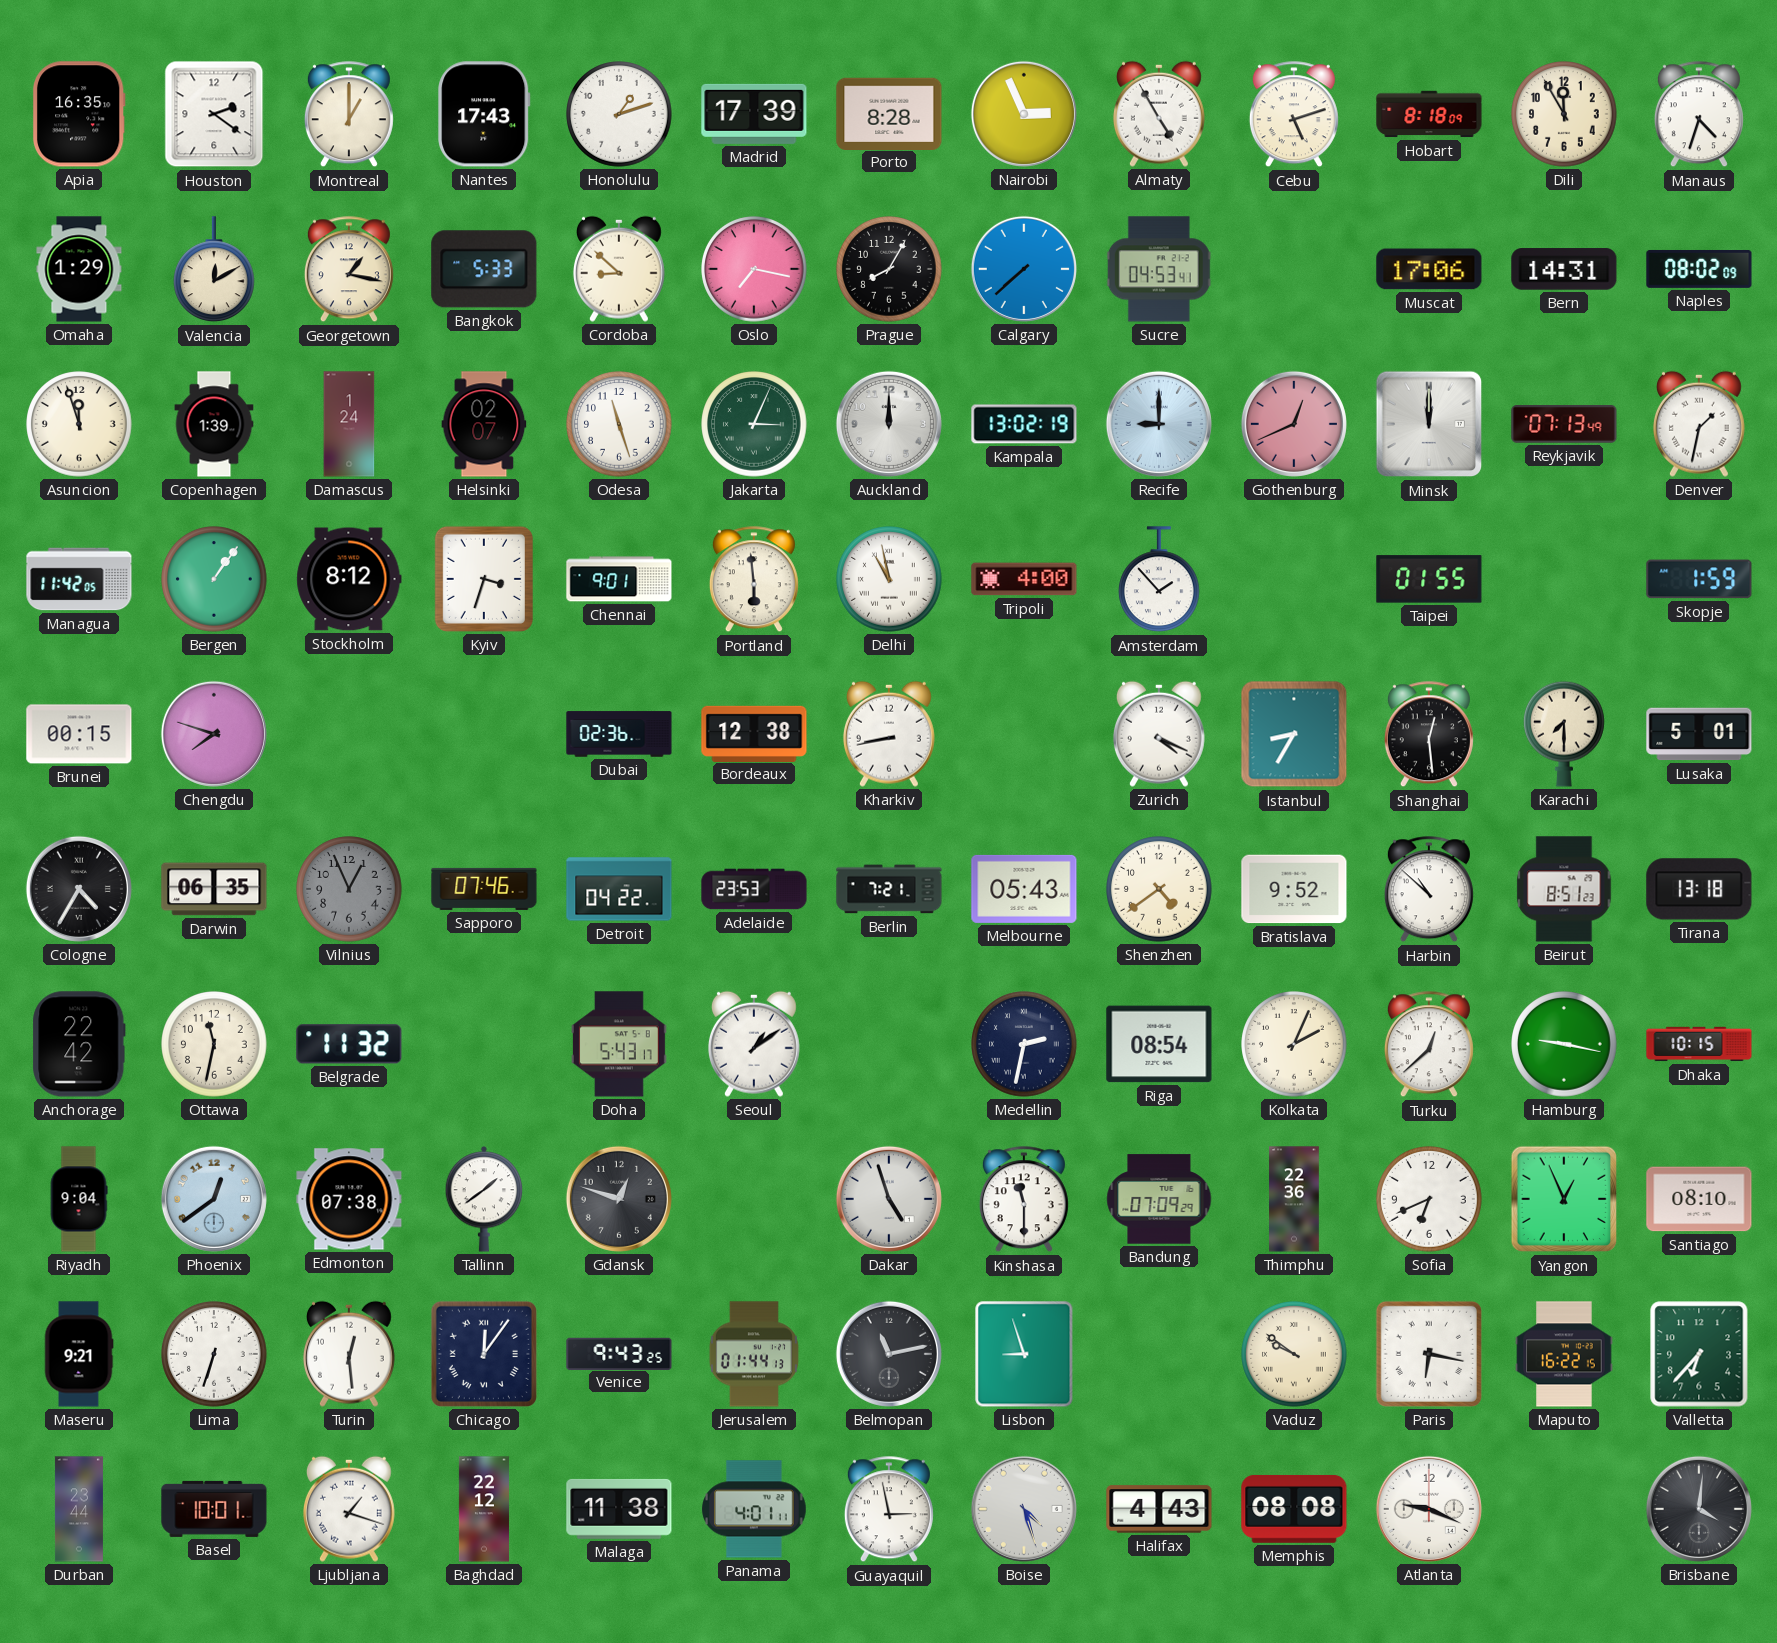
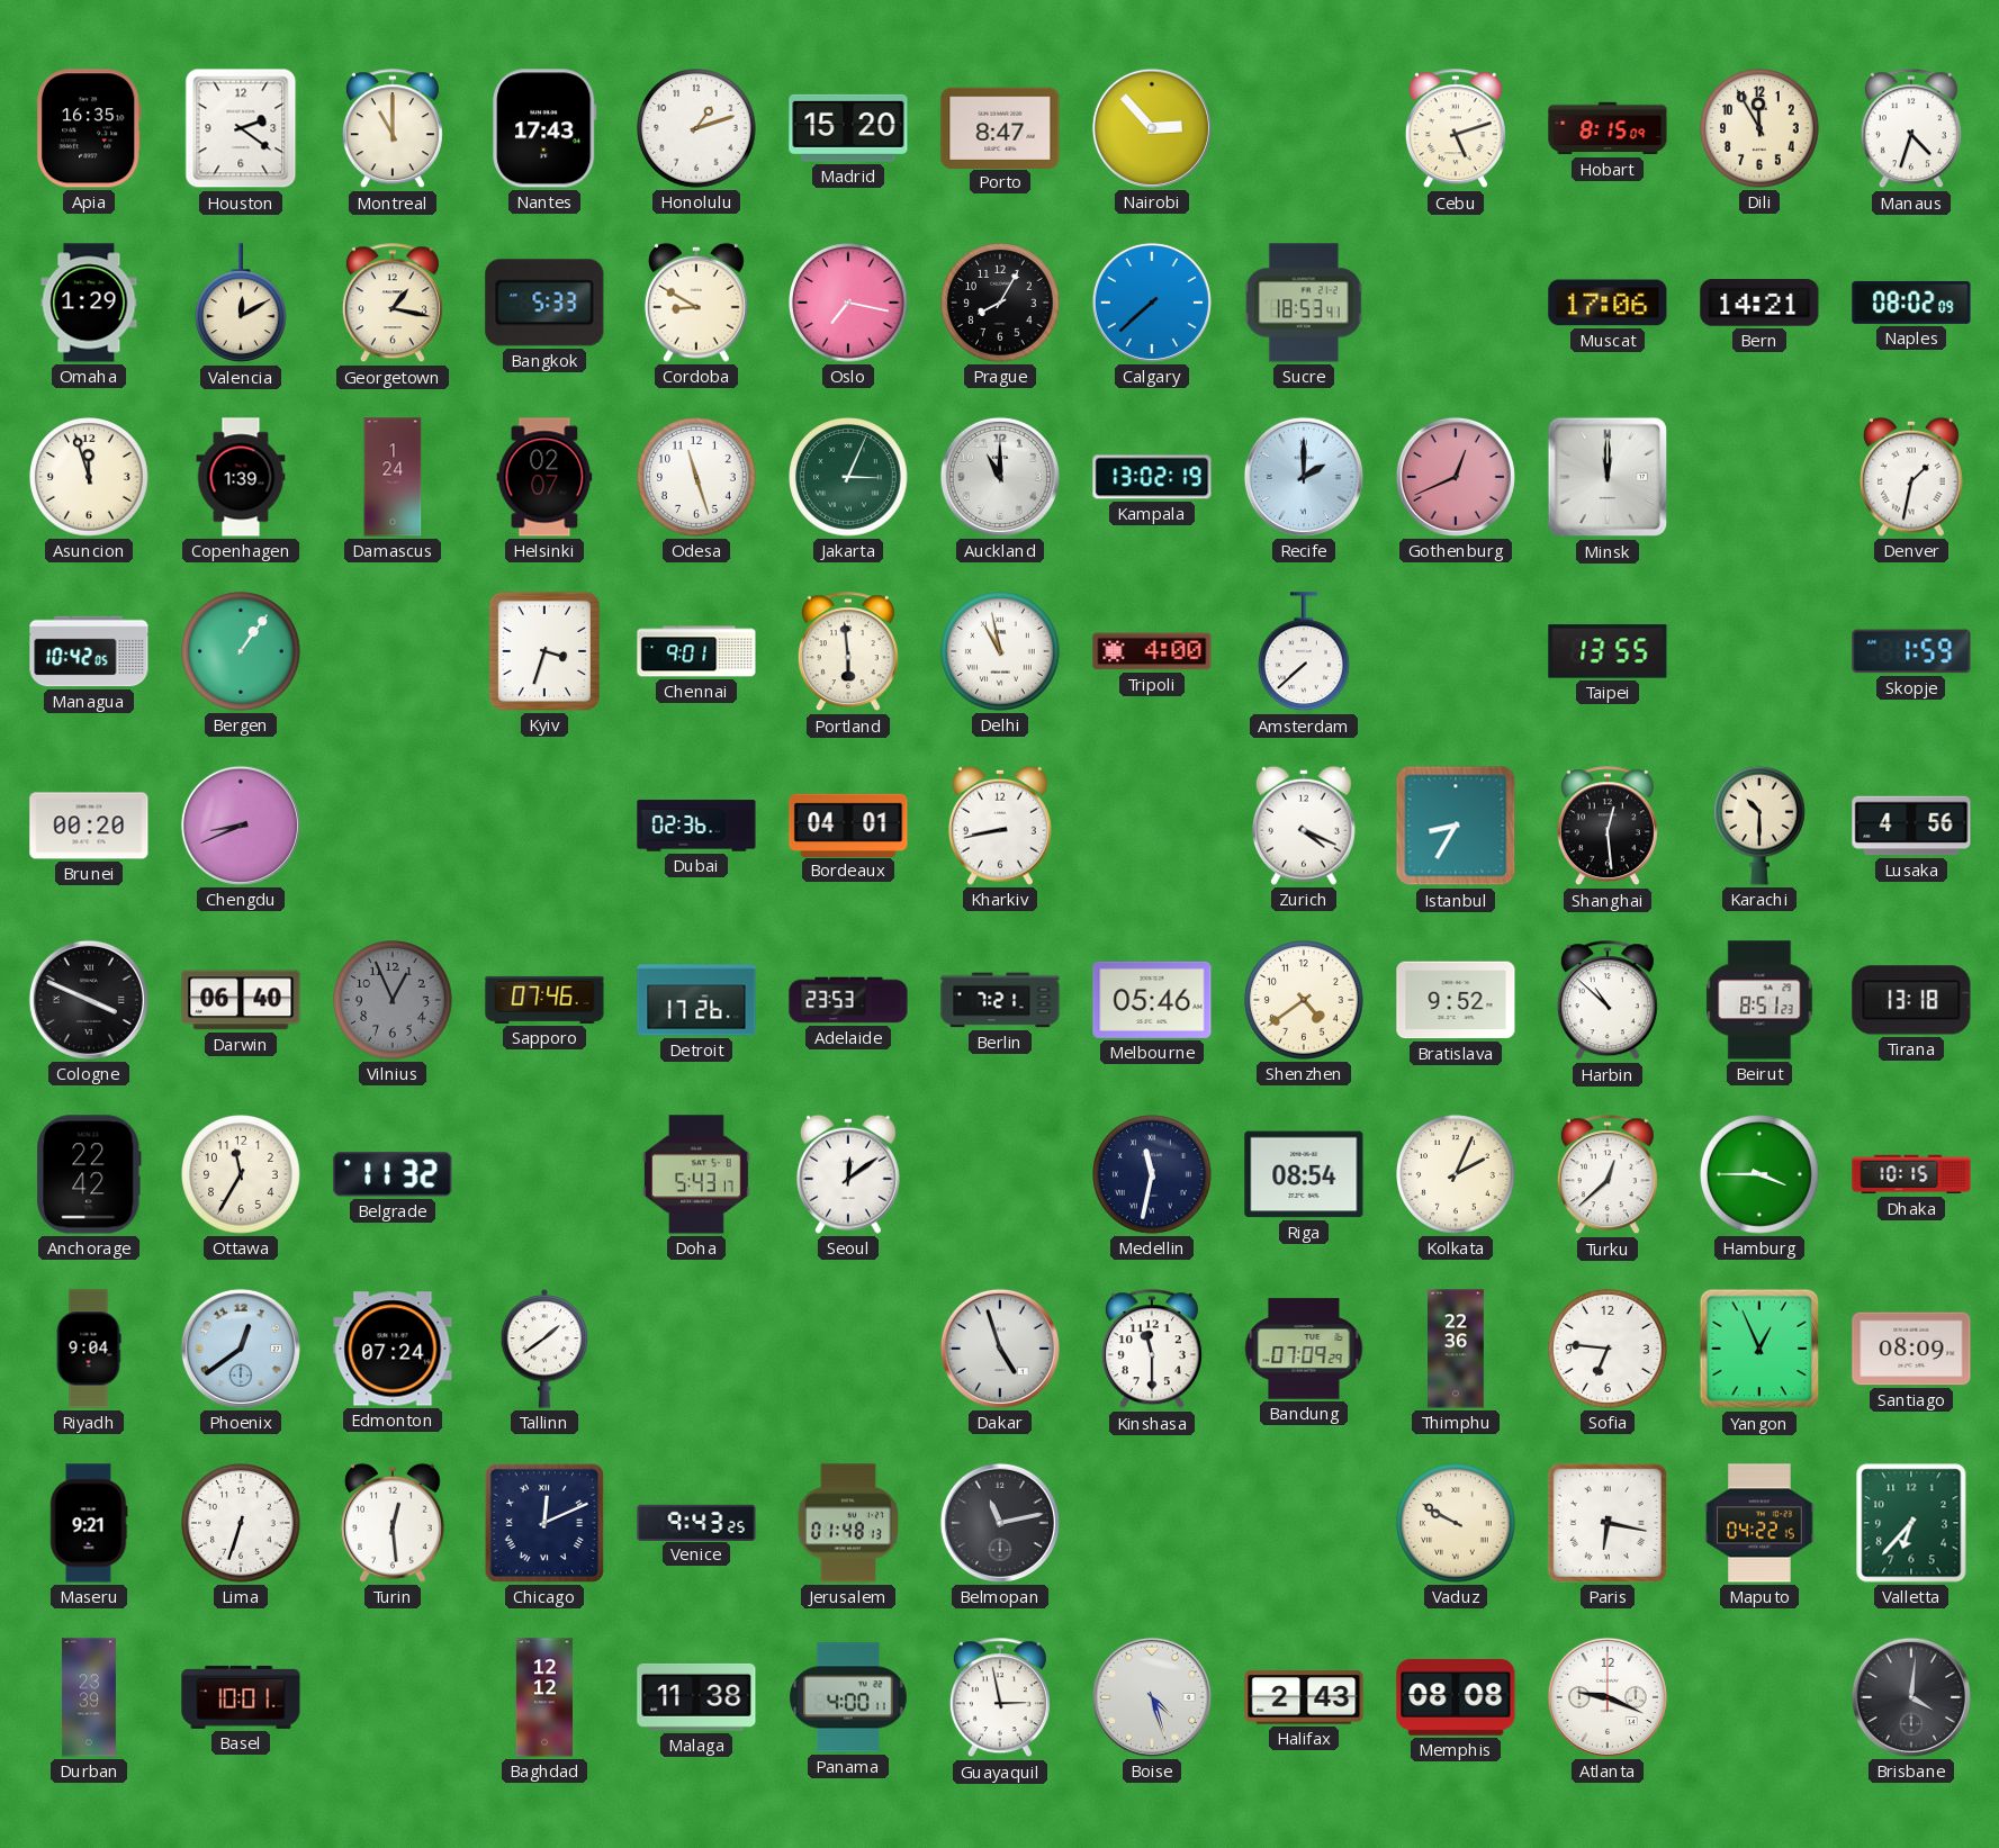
Montreal: 1:00 -> 11:00
Madrid: 17:39 -> 15:20
Porto: 8:28 -> 8:47
Nairobi: 2:56 -> 2:53
Almaty: 4:55 -> none
Hobart: 8:18 -> 8:15
Cordoba: 8:52 -> 8:50
Sucre: 04:53 -> 18:53
Bern: 14:31 -> 14:21
Auckland: 12:00 -> 11:00
Recife: 9:00 -> 2:00
Reykjavik: 07:13 -> none
Managua: 11:42 -> 10:42
Stockholm: 8:12 -> none
Amsterdam: 1:53 -> 7:38
Taipei: 01:55 -> 13:55
Brunei: 00:15 -> 00:20
Chengdu: 7:48 -> 8:41
Bordeaux: 12:38 -> 04:01
Karachi: 7:30 -> 10:30
Lusaka: 5:01 -> 4:56
Cologne: 4:35 -> 3:49
Darwin: 06:35 -> 06:40
Detroit: 04:22 -> 17:26
Melbourne: 05:43 -> 05:46
Ottawa: 11:32 -> 11:35
Seoul: 1:09 -> 12:09
Medellin: 2:32 -> 11:32
Hamburg: 9:17 -> 3:45
Edmonton: 07:38 -> 07:24
Gdansk: 12:48 -> none
Sofia: 6:41 -> 6:46
Santiago: 08:10 -> 08:09
Chicago: 12:06 -> 12:11
Jerusalem: 01:44 -> 01:48
Lisbon: 8:57 -> none
Vaduz: 9:51 -> 9:50
Maputo: 16:22 -> 04:22
Durban: 23:44 -> 23:39
Ljubljana: 1:18 -> none
Baghdad: 22:12 -> 12:12
Panama: 4:01 -> 4:00
Halifax: 4:43 -> 2:43
